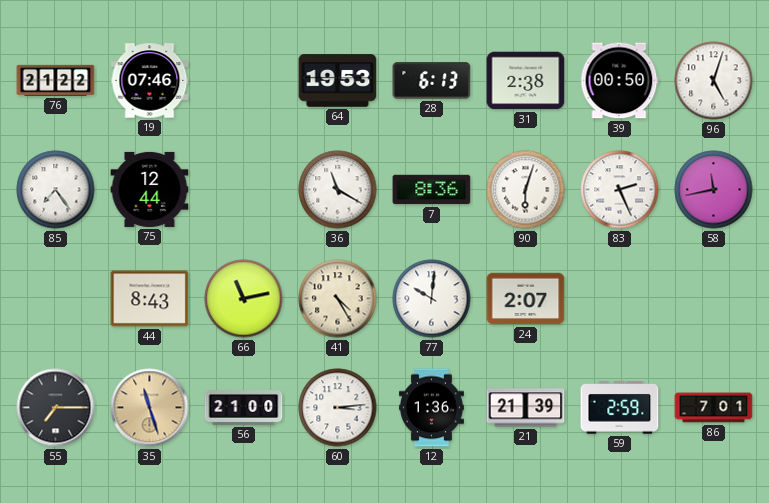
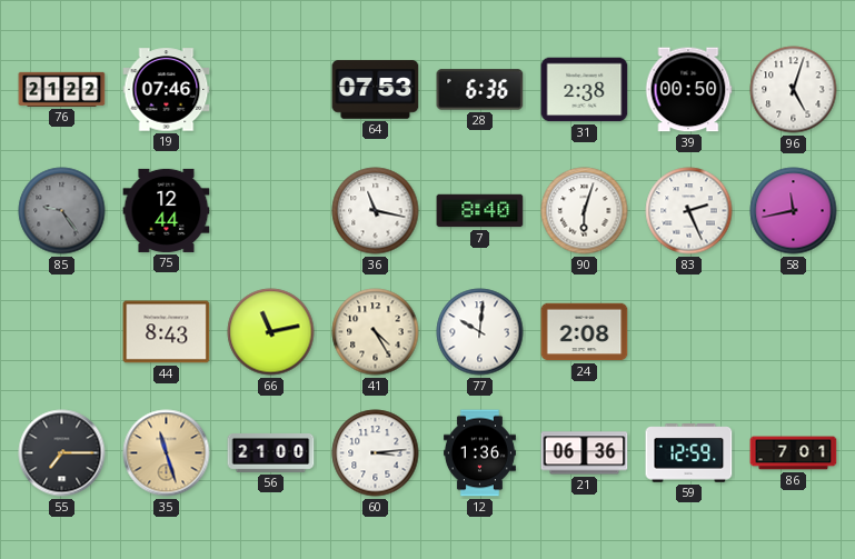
64: 19:53 -> 07:53
28: 6:13 -> 6:36
85: 7:24 -> 9:24
85 dial: white -> grey
36: 11:20 -> 11:17
7: 8:36 -> 8:40
24: 2:07 -> 2:08
21: 21:39 -> 06:36
59: 2:59 -> 12:59
